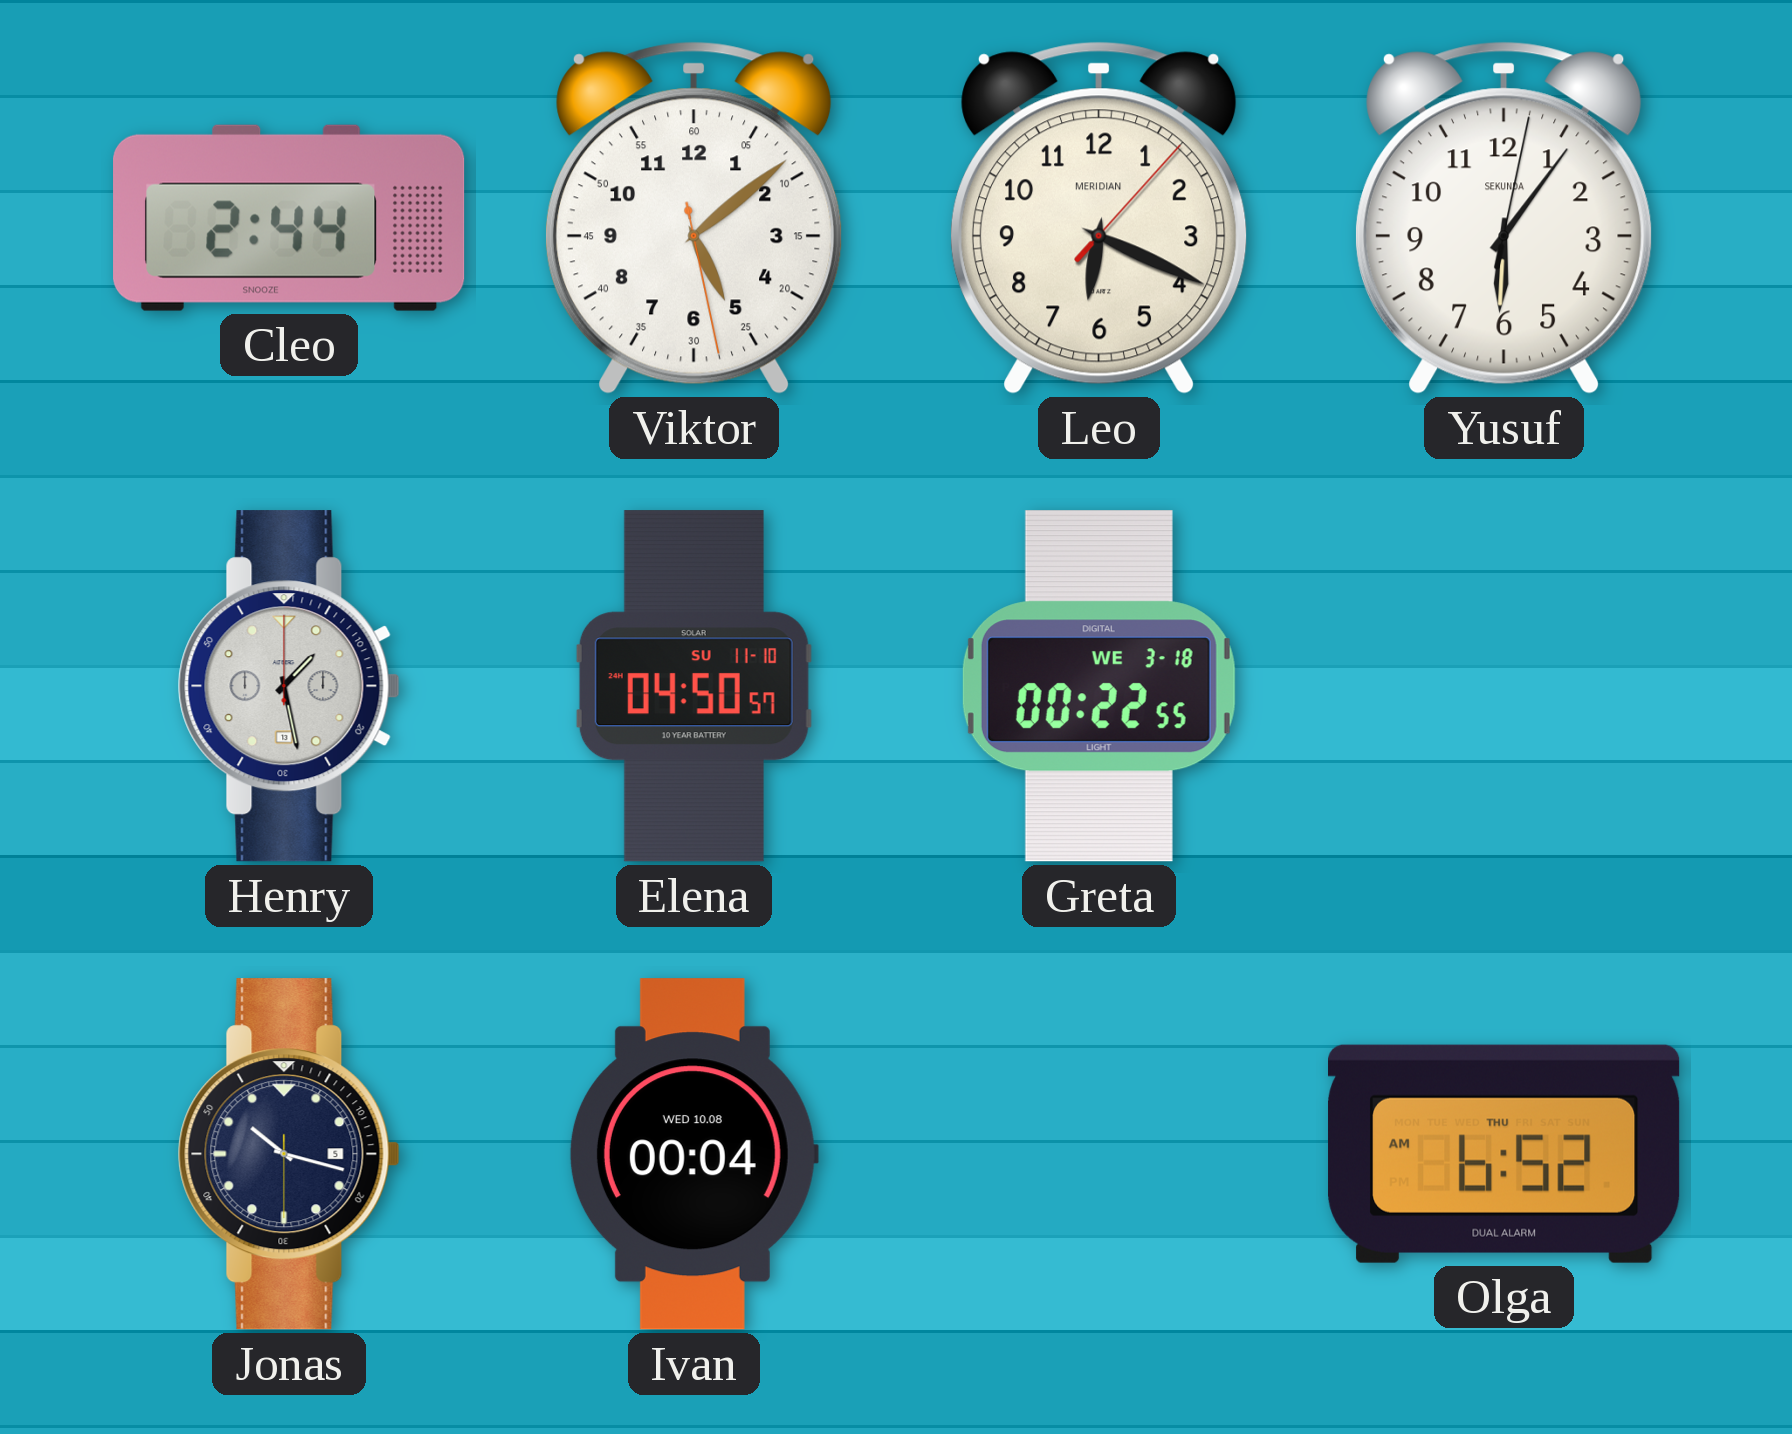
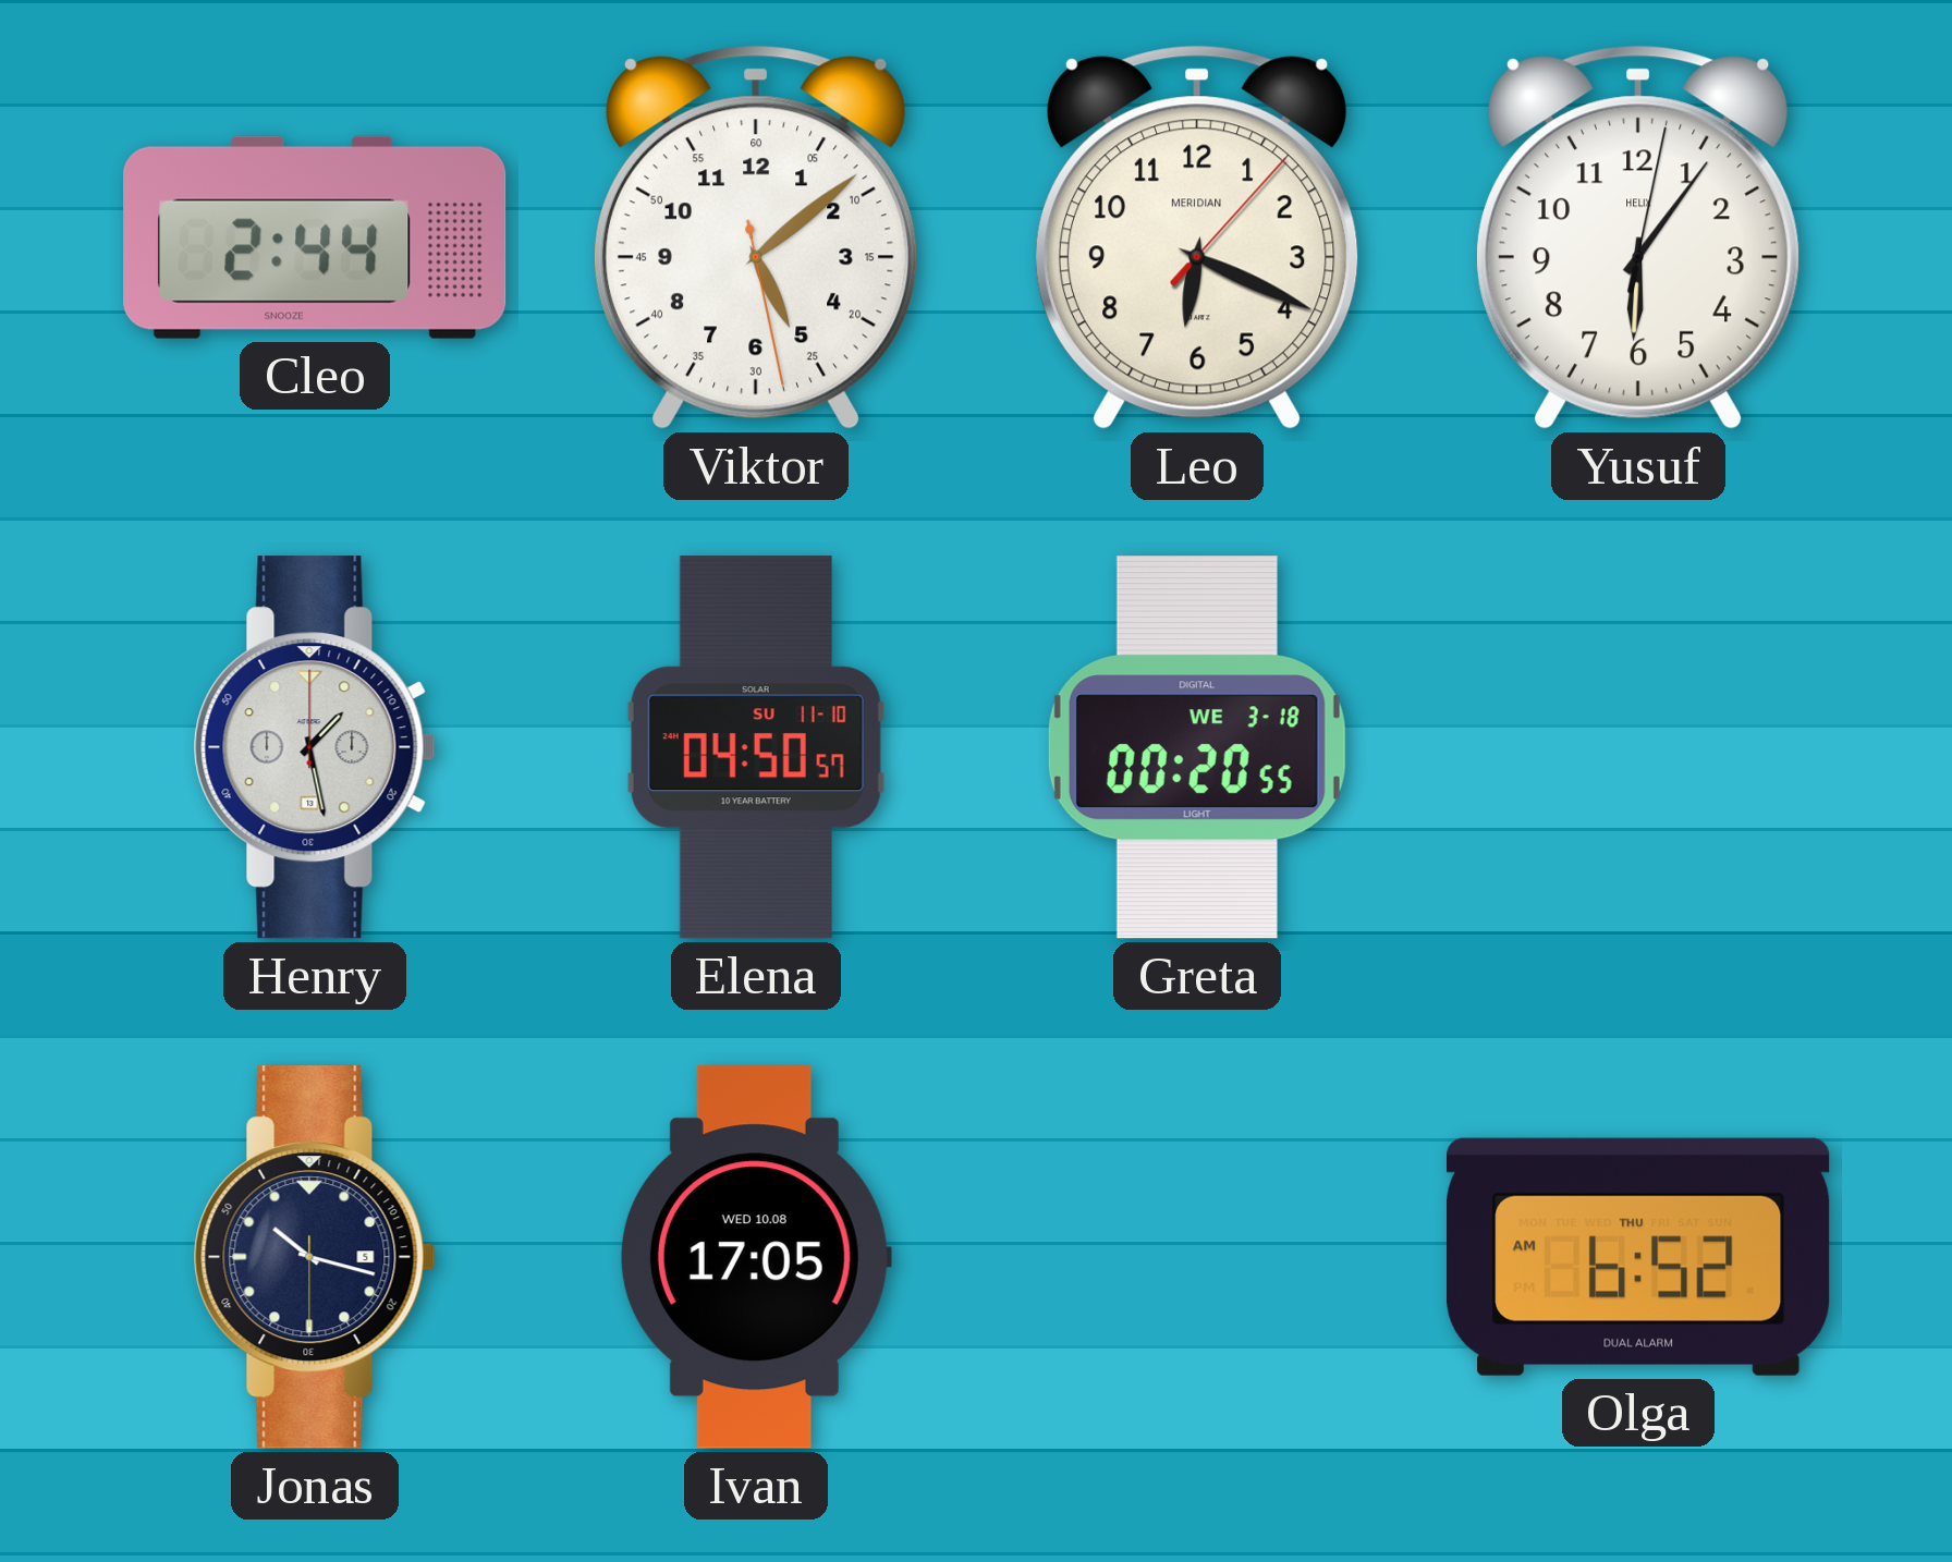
Yusuf brand: SEKUNDA -> HELIX
Greta: 00:22 -> 00:20
Ivan: 00:04 -> 17:05
